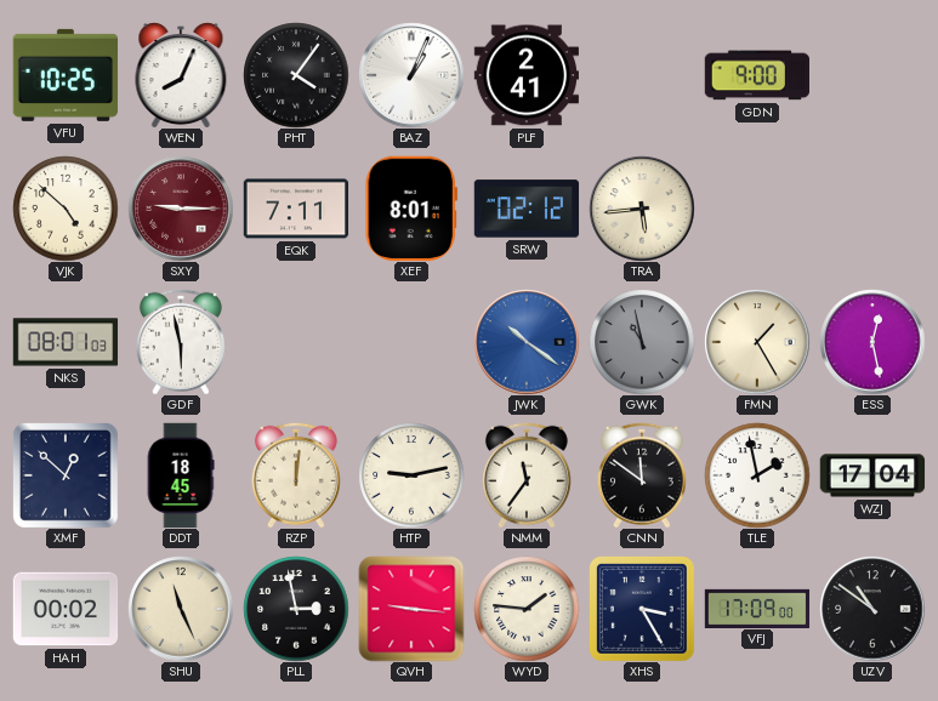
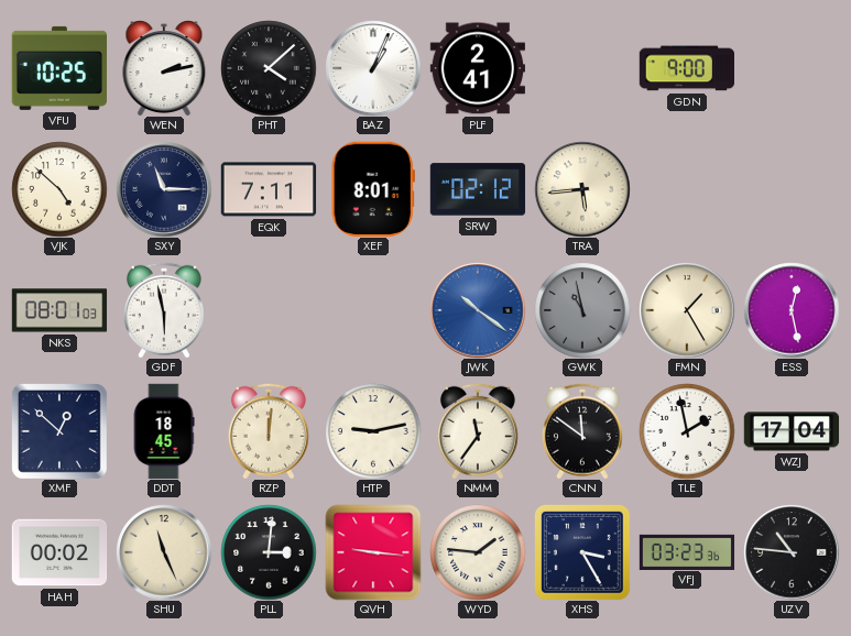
WEN: 8:04 -> 2:13
PHT: 4:06 -> 4:08
SXY: 9:15 -> 11:15
SXY dial: burgundy -> navy
PLL: 2:58 -> 3:01
VFJ: 17:09 -> 03:23
UZV: 10:51 -> 10:46
